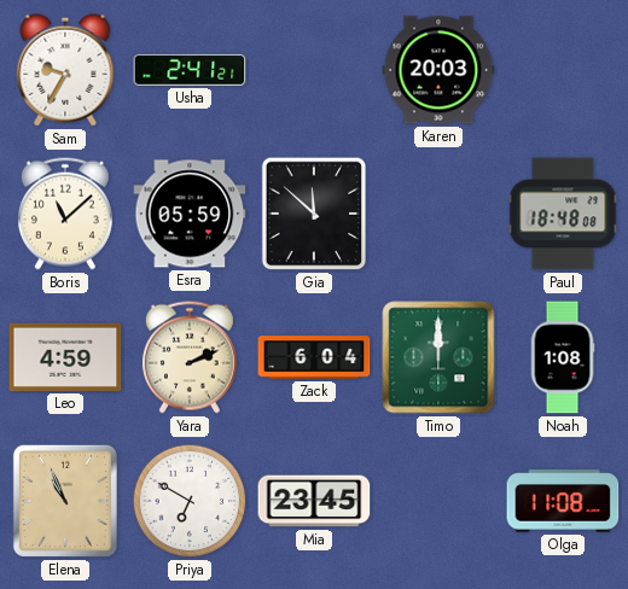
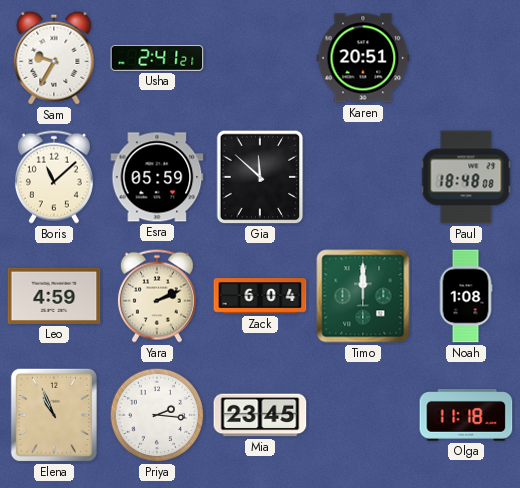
Karen: 20:03 -> 20:51
Priya: 6:50 -> 2:16
Olga: 11:08 -> 11:18
